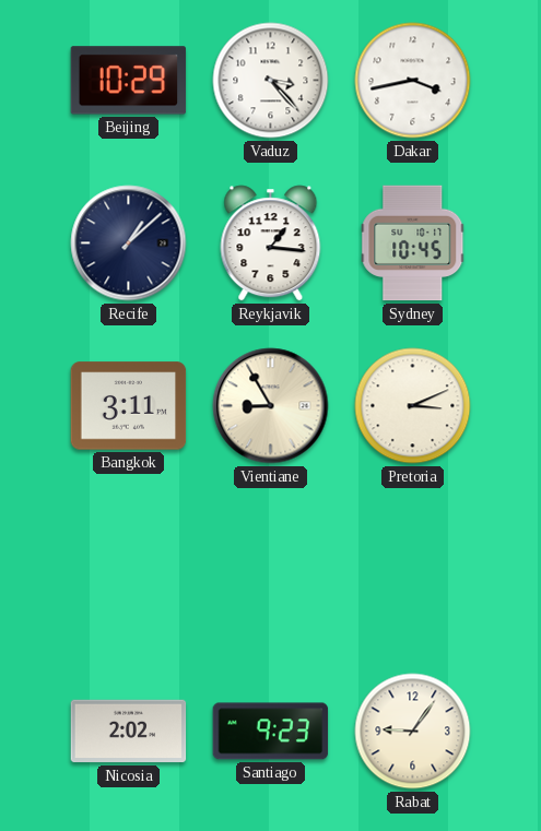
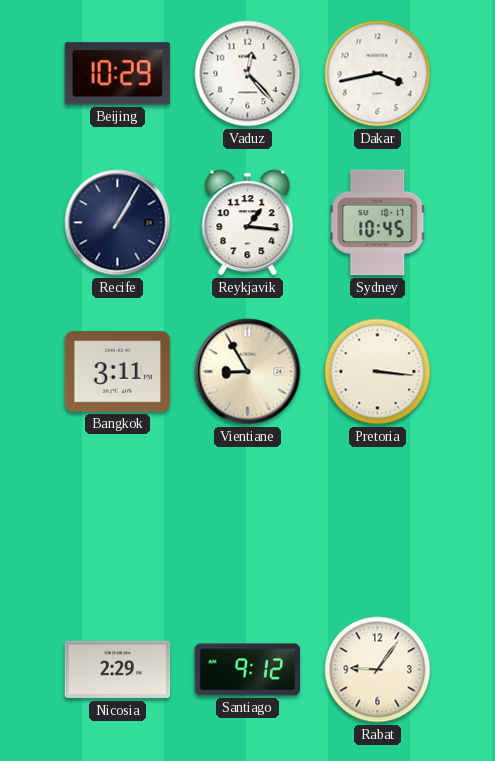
Vaduz: 3:23 -> 12:23
Recife: 1:08 -> 1:05
Pretoria: 3:11 -> 3:16
Nicosia: 2:02 -> 2:29
Santiago: 9:23 -> 9:12
